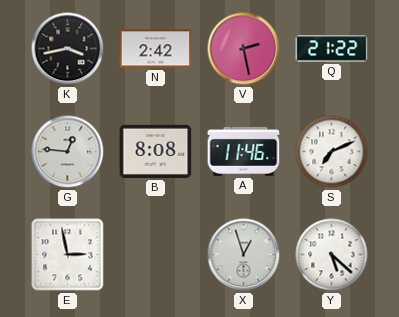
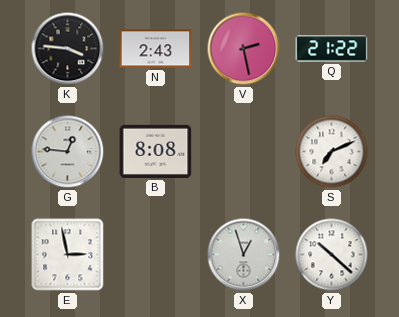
K: 3:43 -> 3:46
N: 2:42 -> 2:43
A: 11:46 -> none
Y: 5:22 -> 10:22
